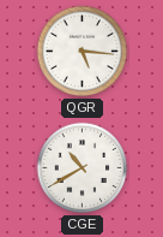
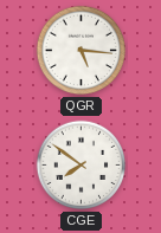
CGE: 10:40 -> 7:51
